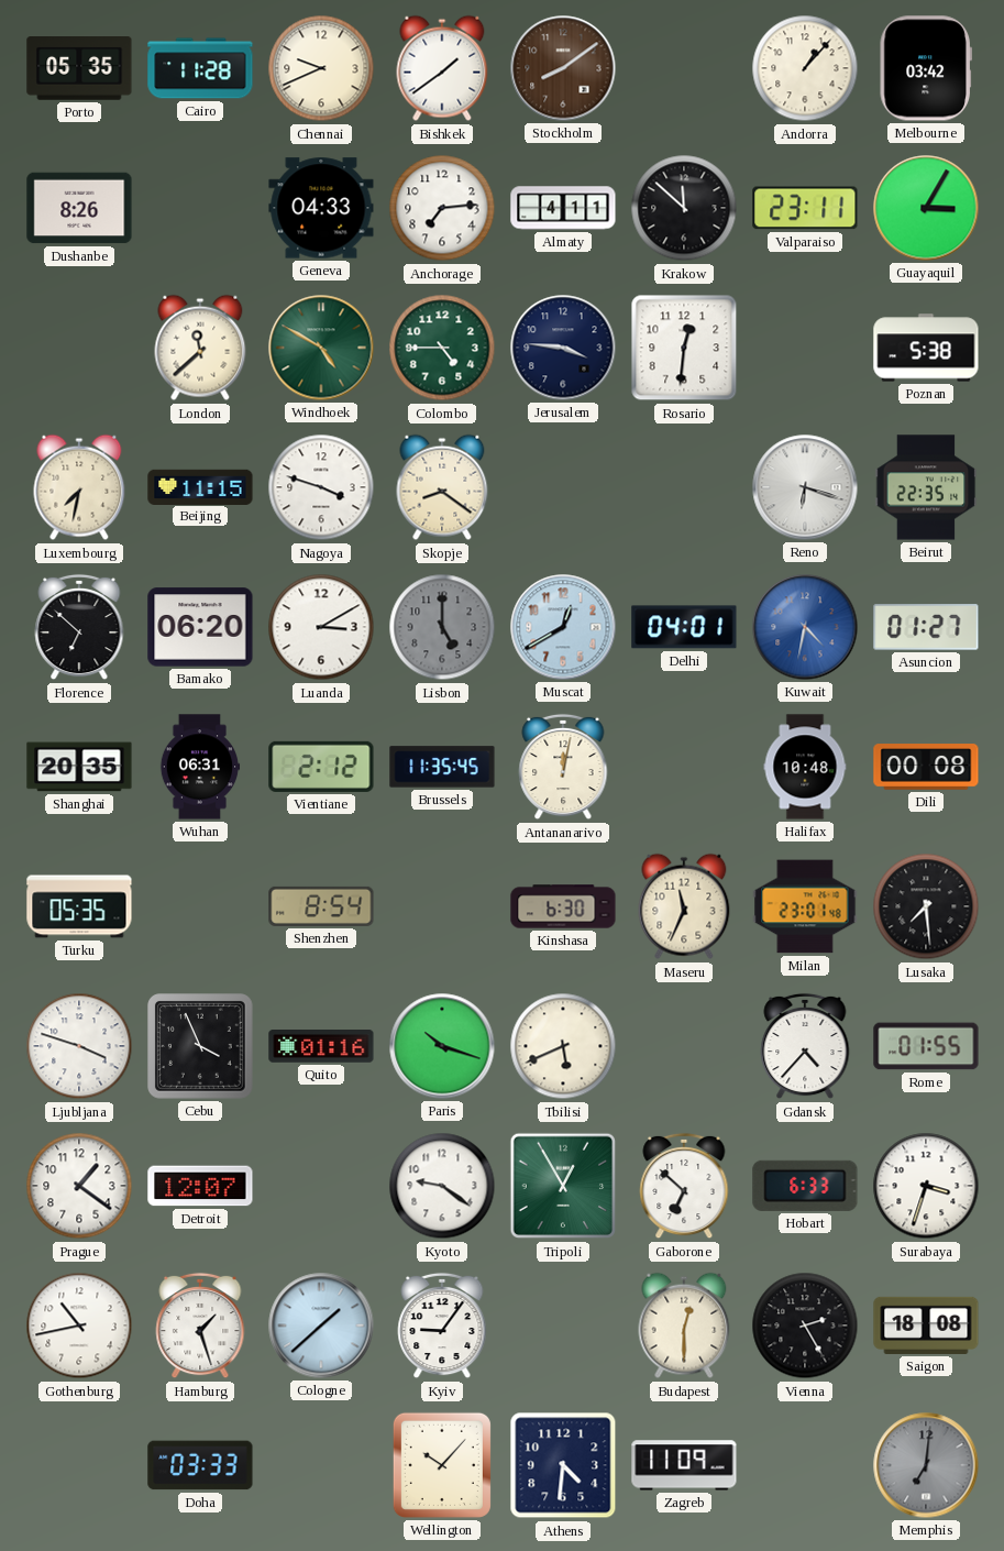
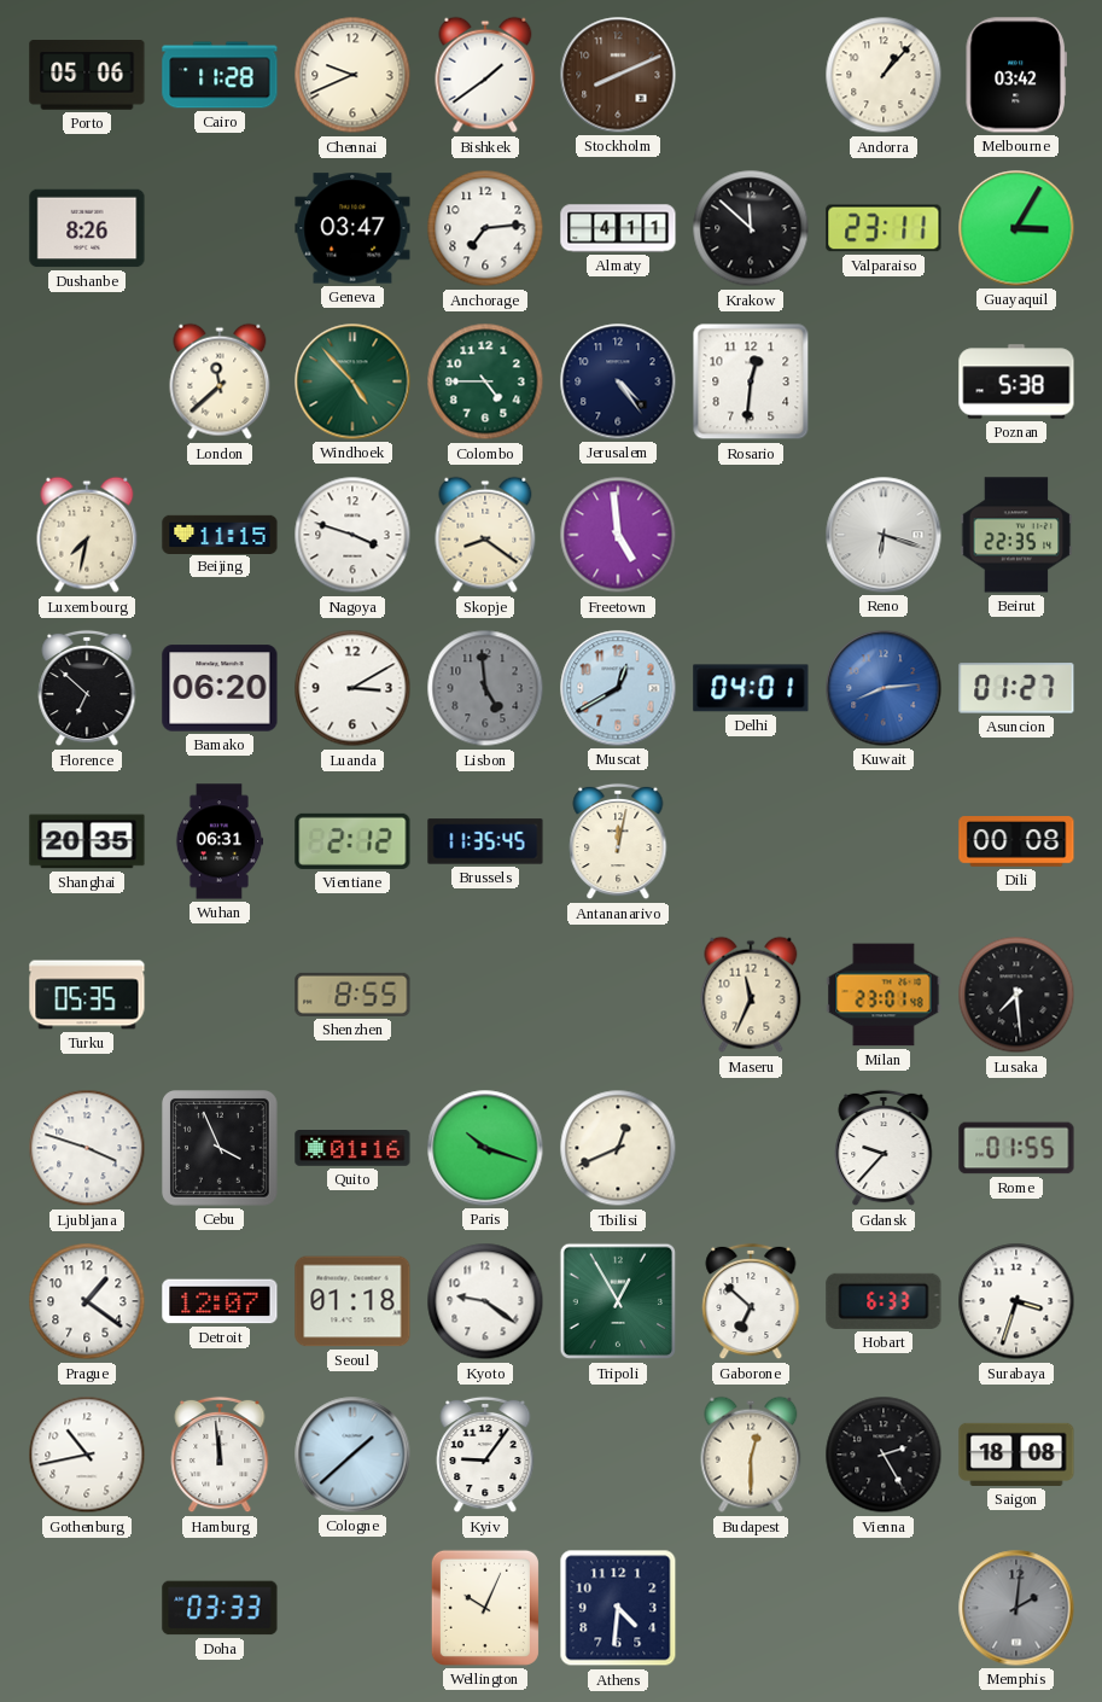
Porto: 05:35 -> 05:06
Stockholm: 8:09 -> 8:11
Geneva: 04:33 -> 03:47
Windhoek: 4:50 -> 4:53
Jerusalem: 3:46 -> 4:24
Freetown: none -> 4:59
Lisbon: 5:00 -> 4:59
Kuwait: 4:32 -> 8:14
Halifax: 10:48 -> none
Shenzhen: 8:54 -> 8:55
Kinshasa: 6:30 -> none
Tbilisi: 5:41 -> 12:41
Gdansk: 4:37 -> 9:37
Seoul: none -> 01:18
Hamburg: 1:27 -> 11:59
Wellington: 10:07 -> 10:04
Zagreb: 11:09 -> none
Memphis: 7:01 -> 2:01
